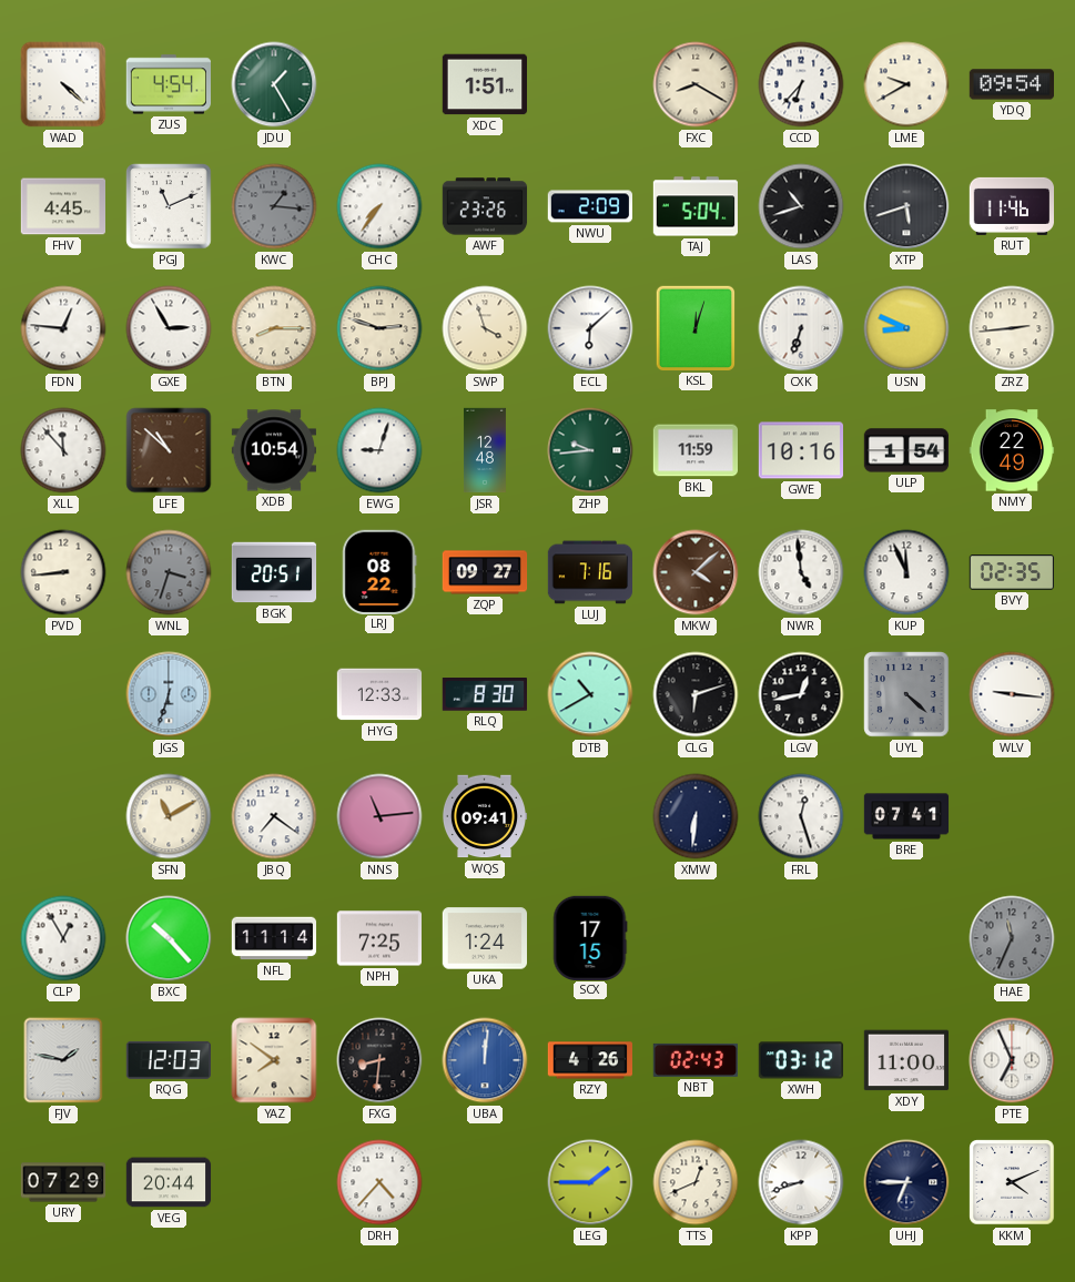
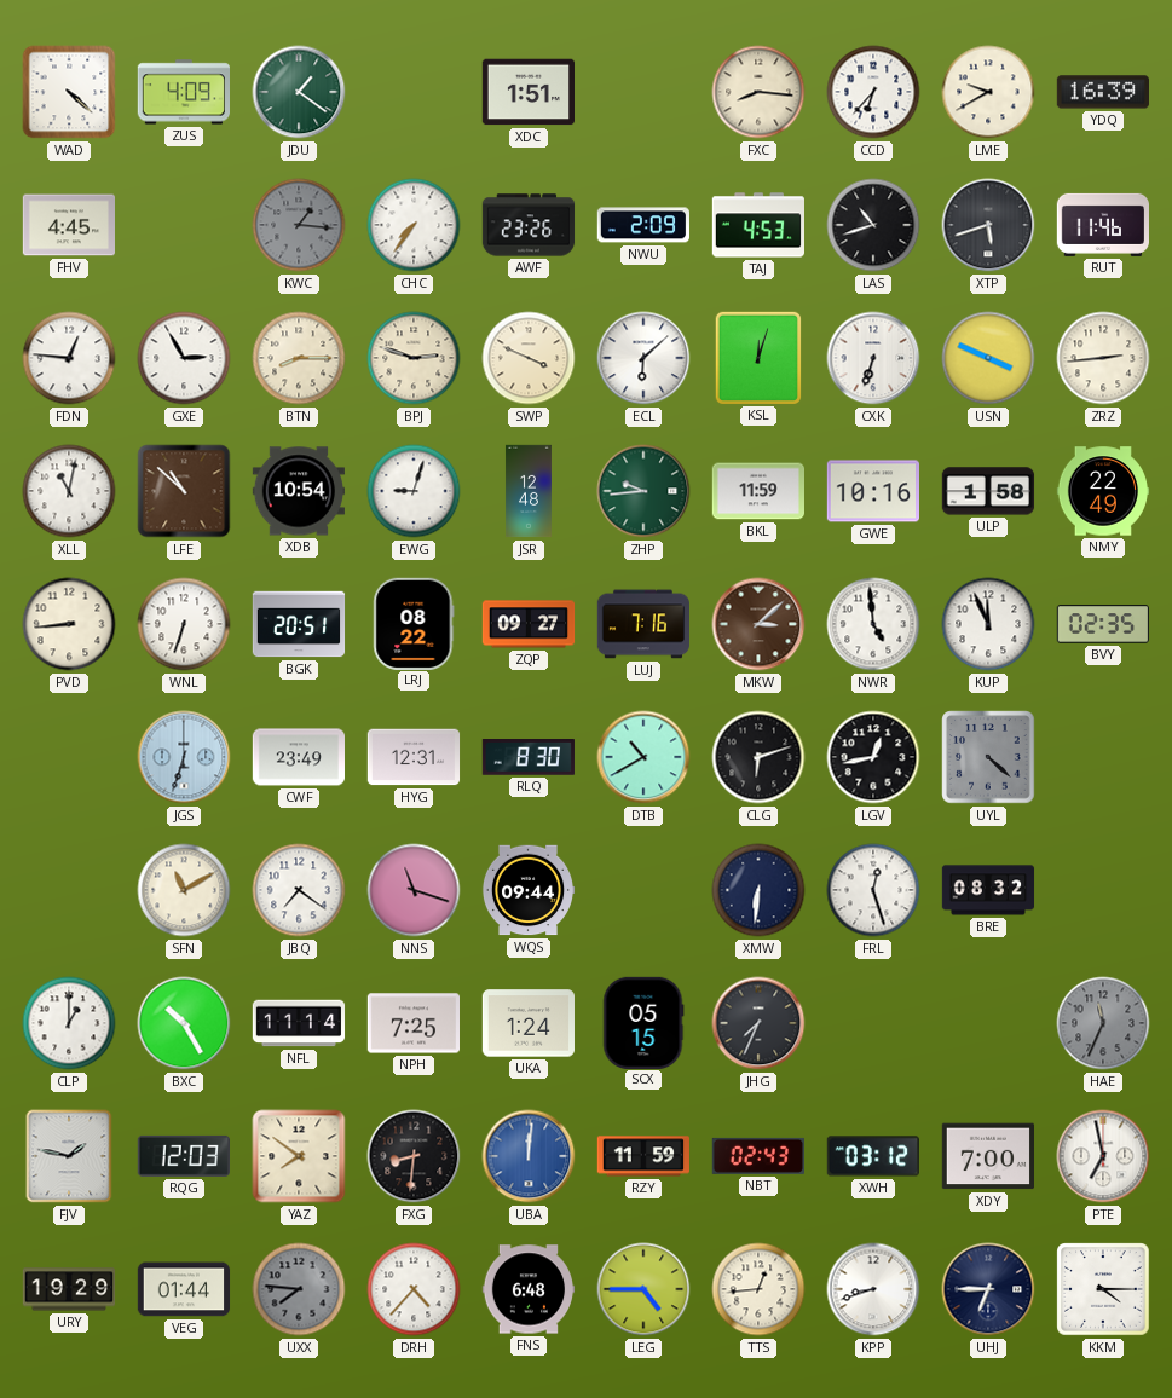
ZUS: 4:54 -> 4:09
JDU: 1:25 -> 1:21
FXC: 8:20 -> 8:16
YDQ: 09:54 -> 16:39
PGJ: 11:11 -> none
TAJ: 5:04 -> 4:53
SWP: 3:57 -> 3:49
USN: 8:49 -> 3:49
XLL: 11:53 -> 11:02
ULP: 1:54 -> 1:58
WNL: 3:33 -> 6:33
WNL dial: grey -> white
MKW: 4:08 -> 3:08
CWF: none -> 23:49
HYG: 12:33 -> 12:31
WLV: 9:16 -> none
NNS: 11:14 -> 11:18
WQS: 09:41 -> 09:44
BRE: 07:41 -> 08:32
CLP: 12:55 -> 1:00
BXC: 10:23 -> 10:25
SCX: 17:15 -> 05:15
JHG: none -> 7:34
RZY: 4:26 -> 11:59
XDY: 11:00 -> 7:00
PTE: 6:56 -> 6:58
URY: 07:29 -> 19:29
VEG: 20:44 -> 01:44
UXX: none -> 7:46
FNS: none -> 6:48
LEG: 1:45 -> 4:45
TTS: 12:41 -> 12:44
KKM: 4:11 -> 4:15
